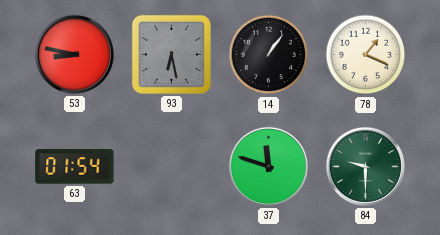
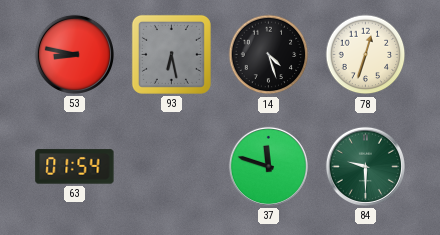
14: 1:06 -> 4:27
78: 1:19 -> 12:33
